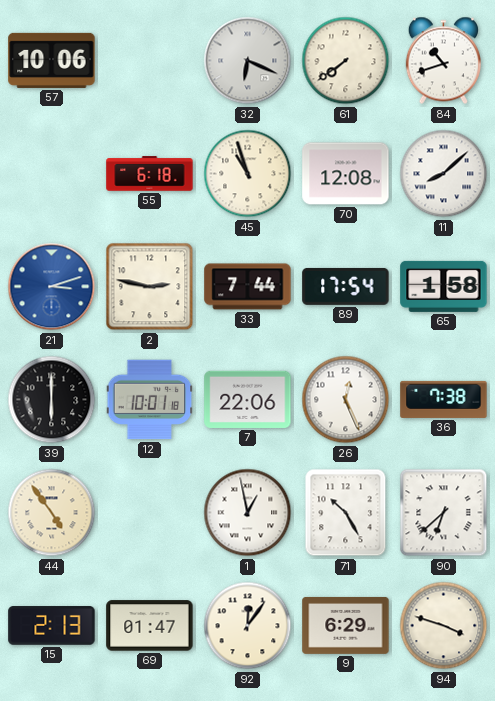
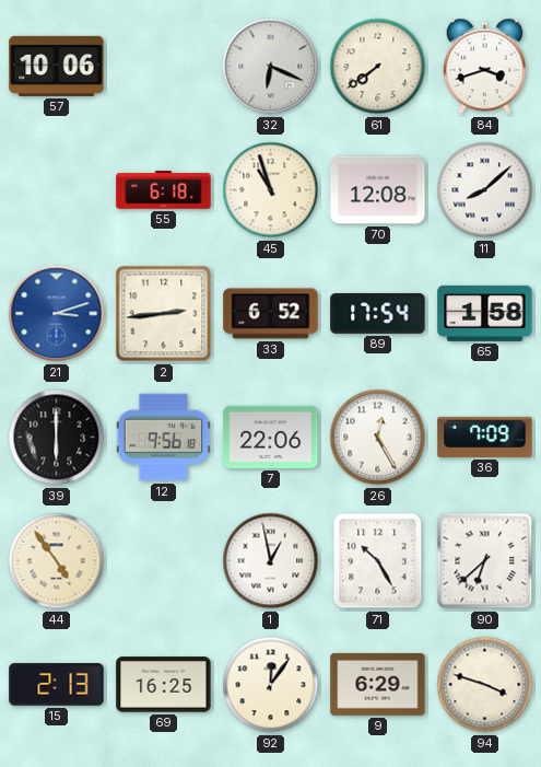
84: 10:42 -> 3:42
2: 2:47 -> 2:44
33: 7:44 -> 6:52
12: 10:01 -> 9:56
26: 12:26 -> 12:25
36: 7:38 -> 7:09
69: 01:47 -> 16:25
